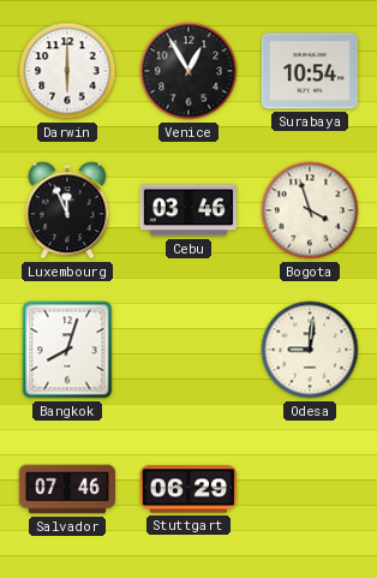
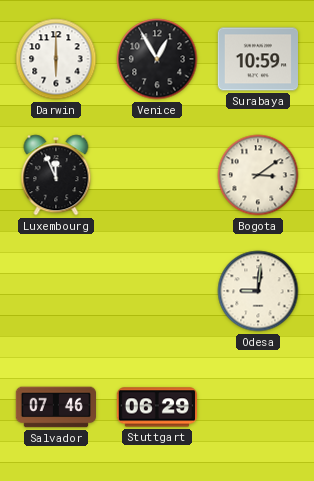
Surabaya: 10:54 -> 10:59
Cebu: 03:46 -> none
Bogota: 3:57 -> 3:09
Bangkok: 8:03 -> none
